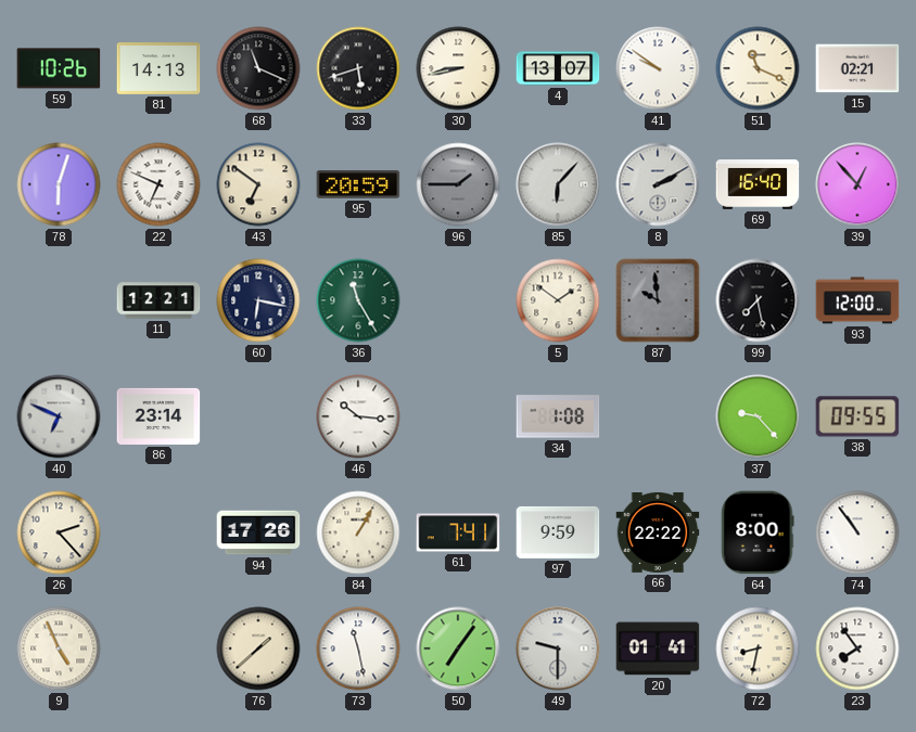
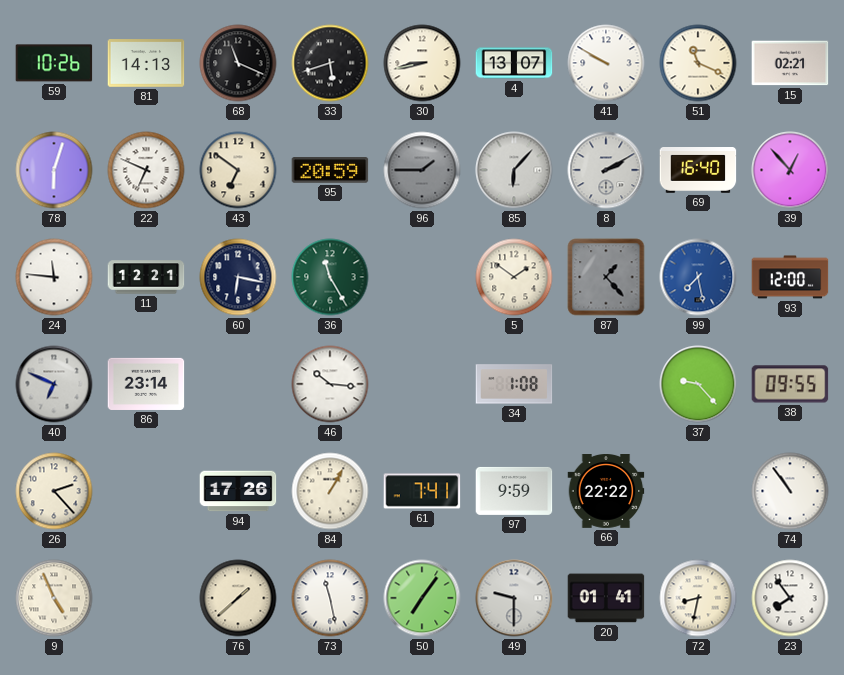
41: 9:51 -> 9:50
24: none -> 11:46
87: 9:59 -> 1:23
99 dial: black -> blue
64: 8:00 -> none
